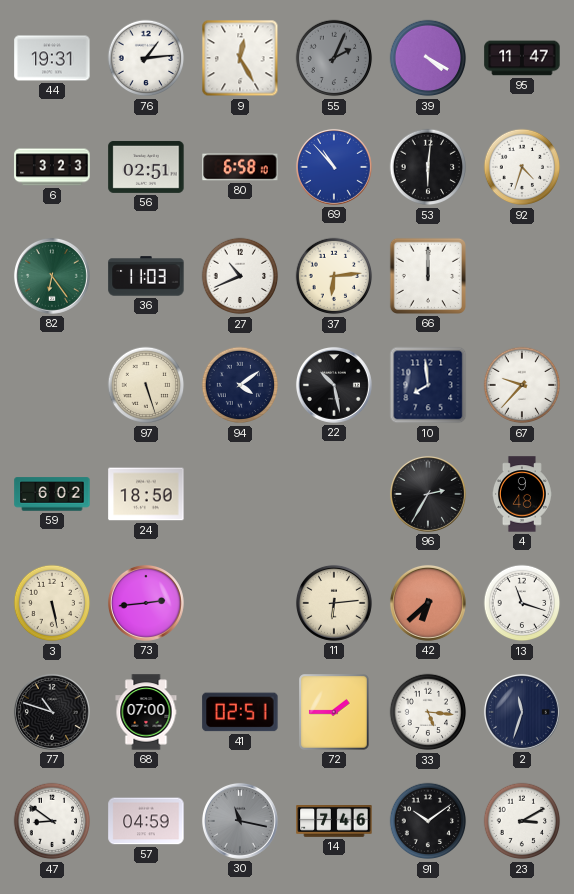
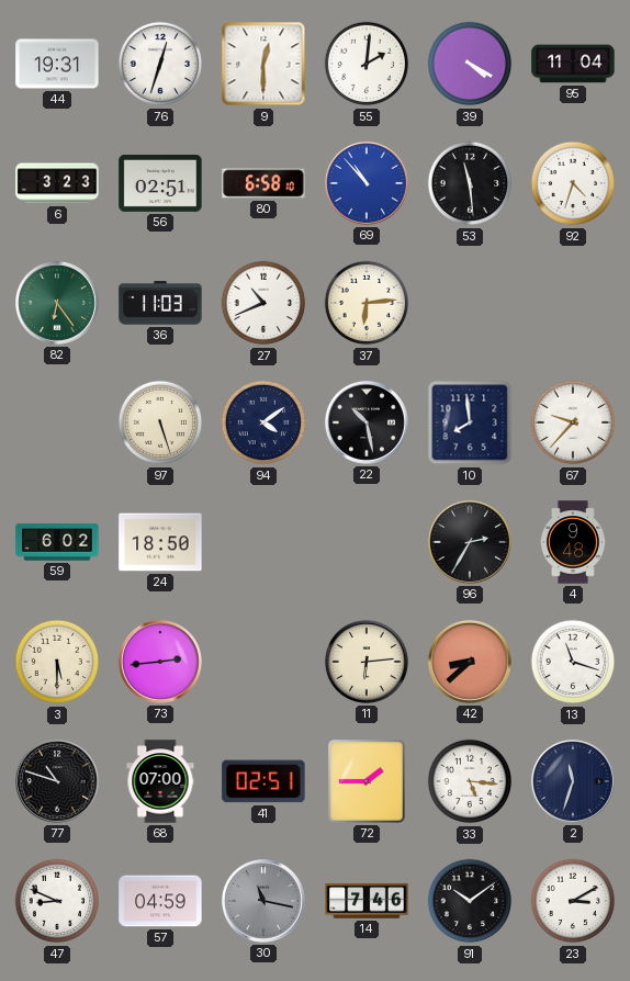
76: 1:14 -> 12:33
9: 12:25 -> 12:30
55: 2:04 -> 2:01
55 dial: grey -> white
95: 11:47 -> 11:04
53: 6:01 -> 11:29
66: 12:00 -> none
3: 5:28 -> 5:30
42: 6:38 -> 8:38
47: 8:51 -> 8:49
